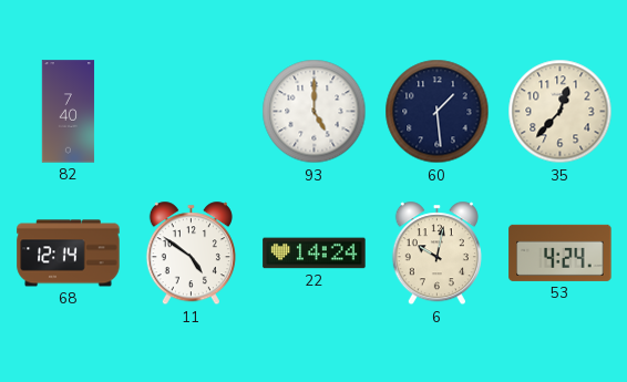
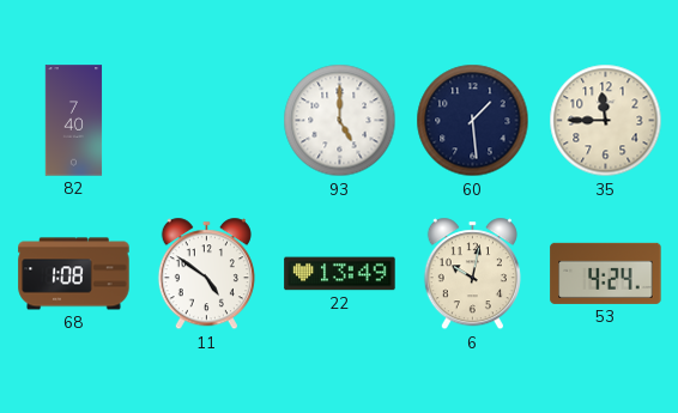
35: 12:37 -> 11:45
68: 12:14 -> 1:08
22: 14:24 -> 13:49
